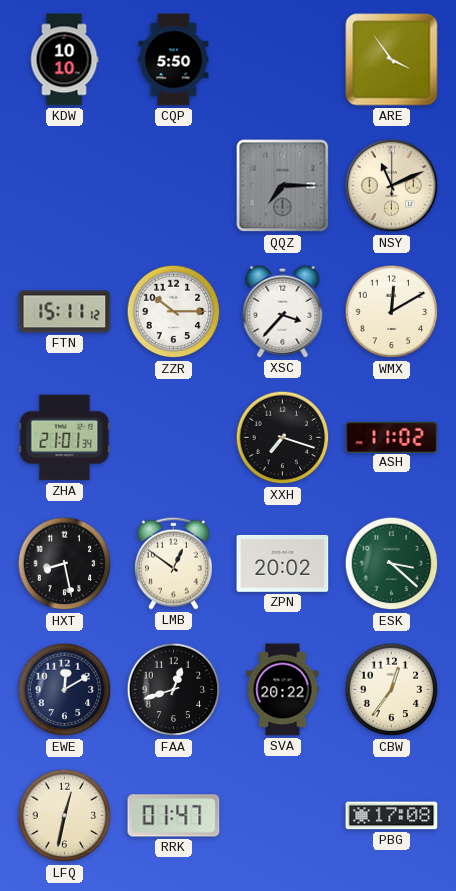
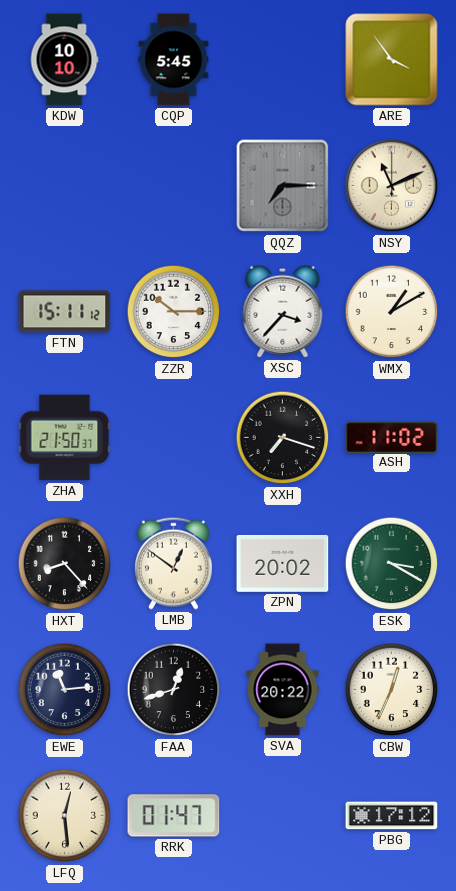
CQP: 5:50 -> 5:45
WMX: 12:10 -> 1:10
ZHA: 21:01 -> 21:50
HXT: 8:28 -> 8:23
ESK: 3:22 -> 3:20
EWE: 12:10 -> 11:14
CBW: 12:36 -> 12:34
LFQ: 12:32 -> 12:29
PBG: 17:08 -> 17:12
